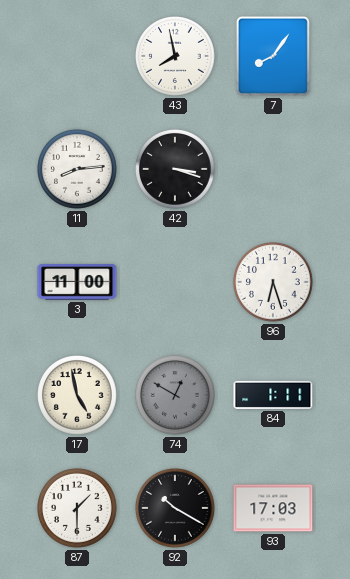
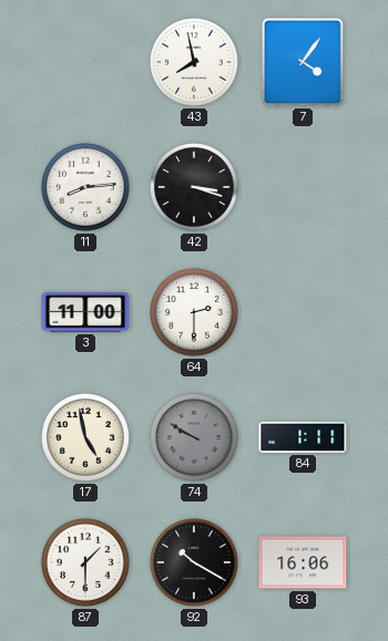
7: 8:06 -> 4:06
64: none -> 2:30
96: 6:27 -> none
74: 12:50 -> 9:50
93: 17:03 -> 16:06
